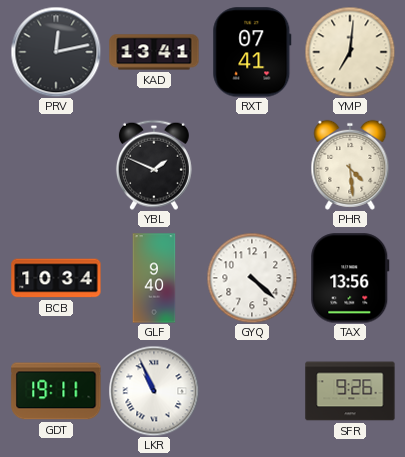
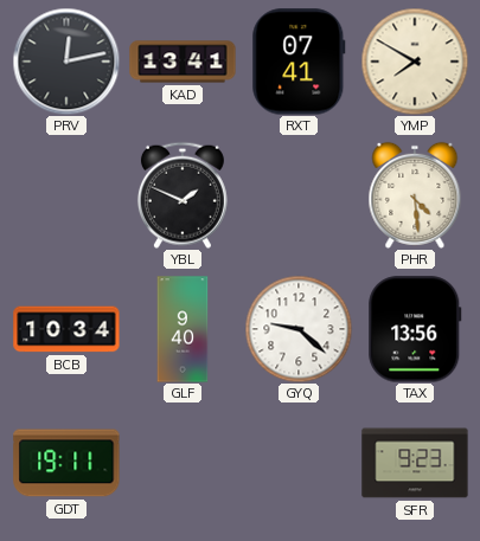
YMP: 7:01 -> 7:50
GYQ: 4:22 -> 9:22
LKR: 10:56 -> none
SFR: 9:26 -> 9:23
